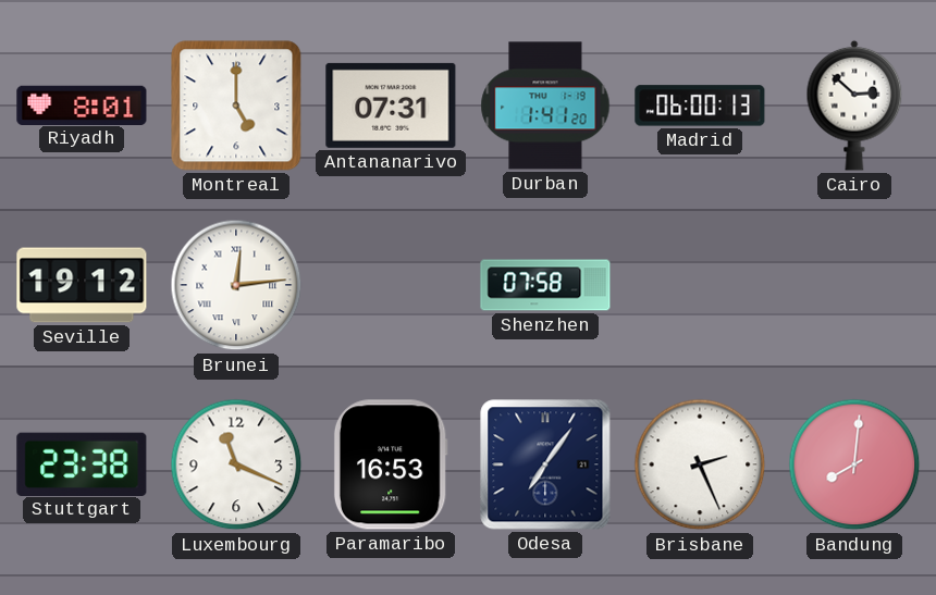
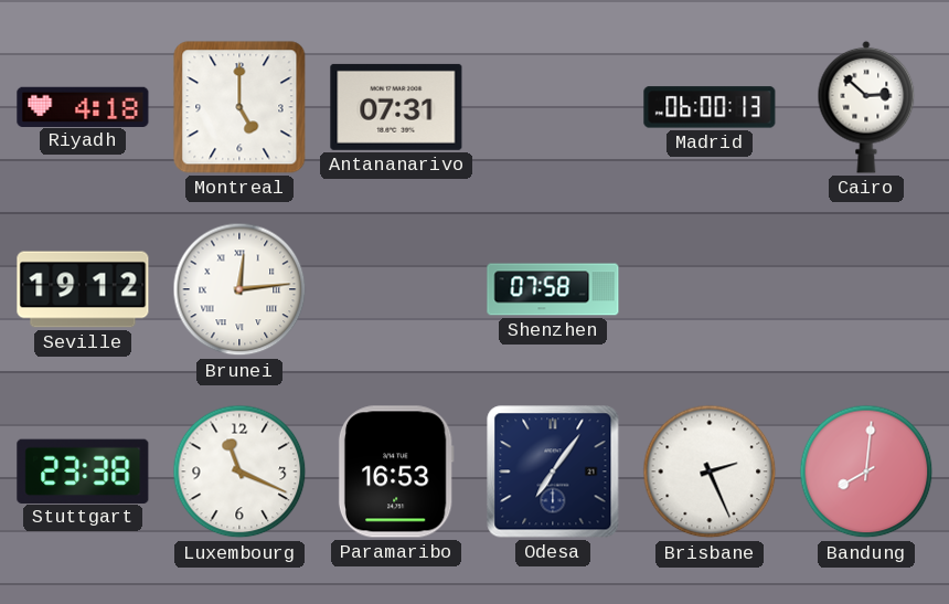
Riyadh: 8:01 -> 4:18
Durban: 1:41 -> none
